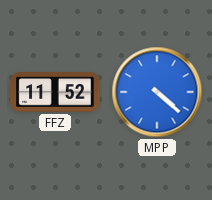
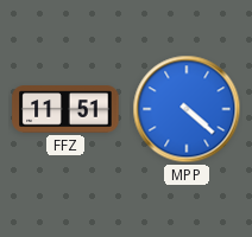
FFZ: 11:52 -> 11:51
